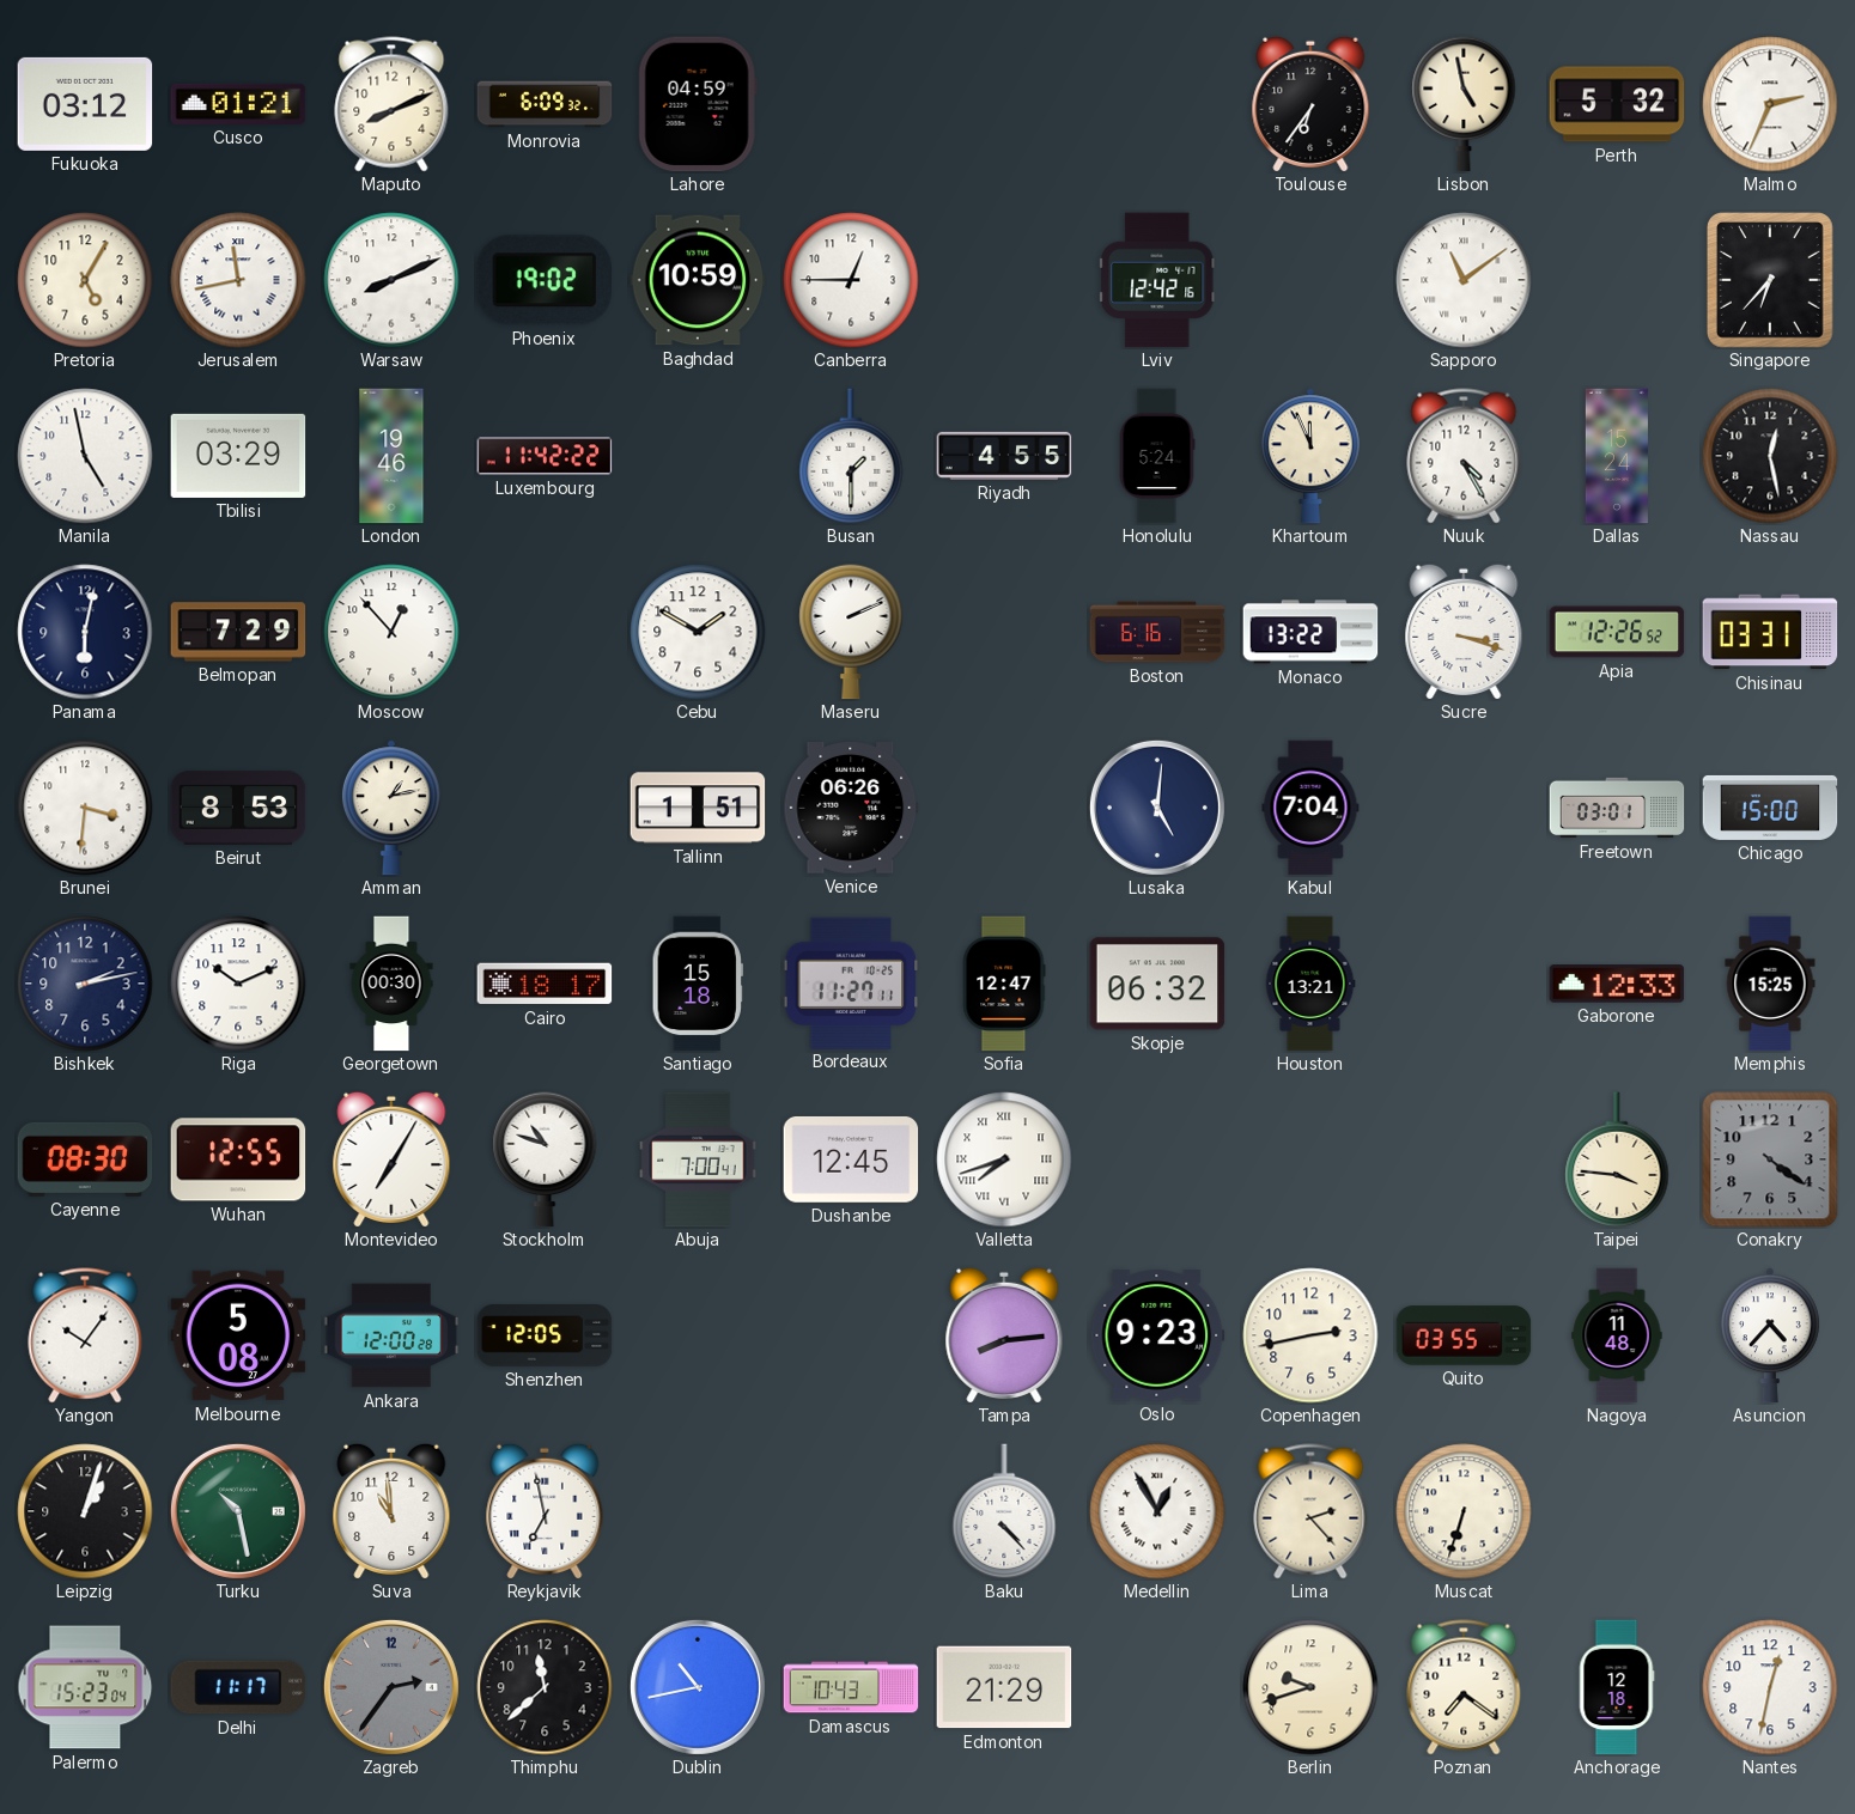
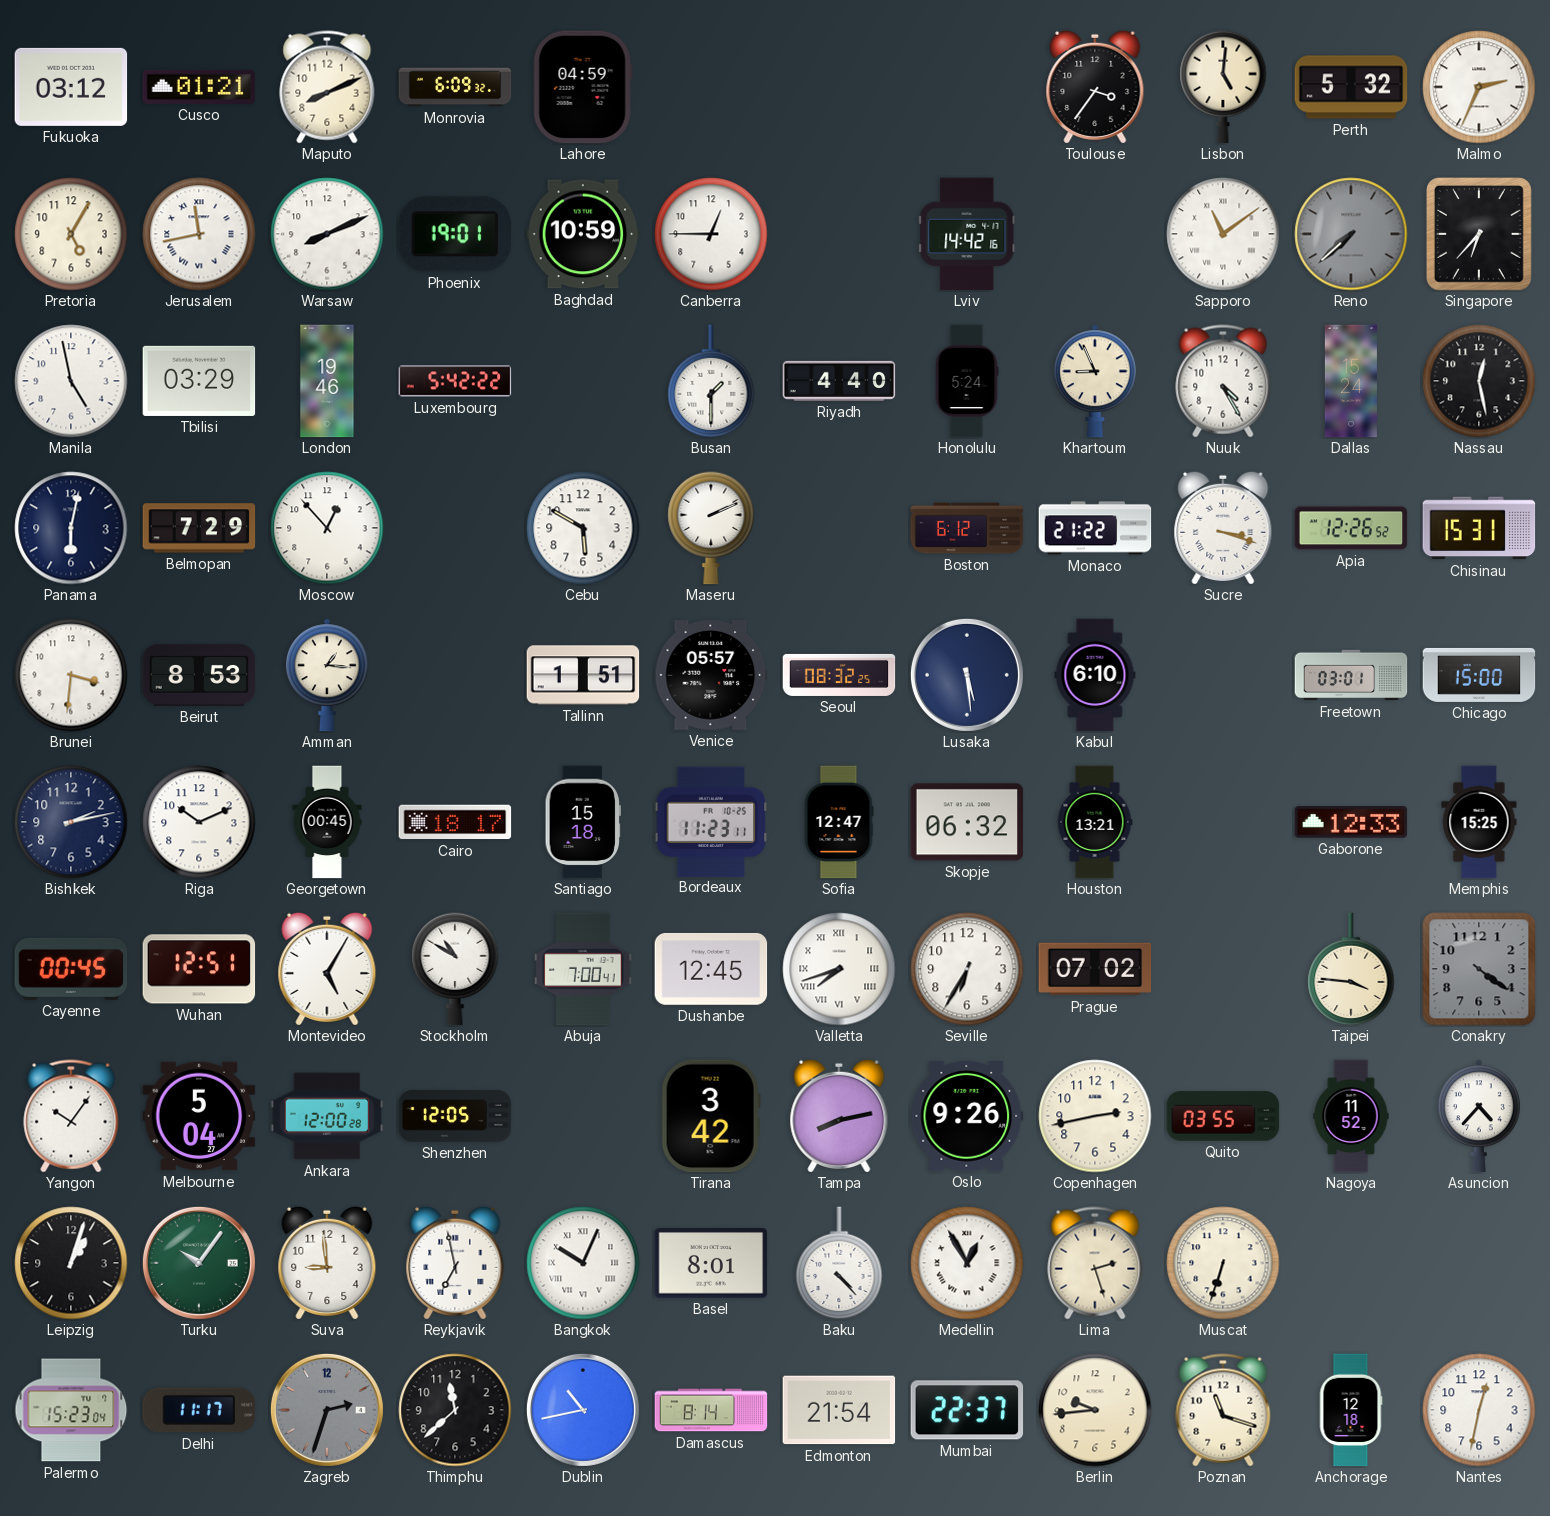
Toulouse: 6:36 -> 3:36
Lisbon: 4:58 -> 5:01
Phoenix: 19:02 -> 19:01
Lviv: 12:42 -> 14:42
Reno: none -> 7:38
Luxembourg: 11:42 -> 5:42
Riyadh: 4:55 -> 4:40
Khartoum: 11:56 -> 8:56
Cebu: 1:50 -> 5:50
Boston: 6:16 -> 6:12
Monaco: 13:22 -> 21:22
Chisinau: 03:31 -> 15:31
Amman: 1:13 -> 1:16
Venice: 06:26 -> 05:57
Seoul: none -> 08:32
Lusaka: 5:01 -> 5:29
Kabul: 7:04 -> 6:10
Georgetown: 00:30 -> 00:45
Bordeaux: 11:27 -> 11:23
Cayenne: 08:30 -> 00:45
Wuhan: 12:55 -> 12:51
Montevideo: 7:05 -> 5:05
Stockholm: 10:48 -> 10:50
Seville: none -> 6:35
Prague: none -> 07:02
Melbourne: 5:08 -> 5:04
Tirana: none -> 3:42
Tampa: 8:14 -> 8:13
Oslo: 9:23 -> 9:26
Nagoya: 11:48 -> 11:52
Turku: 10:28 -> 10:06
Suva: 10:59 -> 8:59
Bangkok: none -> 10:04
Basel: none -> 8:01
Lima: 2:23 -> 2:27
Zagreb: 2:36 -> 2:33
Damascus: 10:43 -> 8:14
Edmonton: 21:29 -> 21:54
Mumbai: none -> 22:37
Berlin: 9:42 -> 9:44
Poznan: 7:21 -> 11:18
